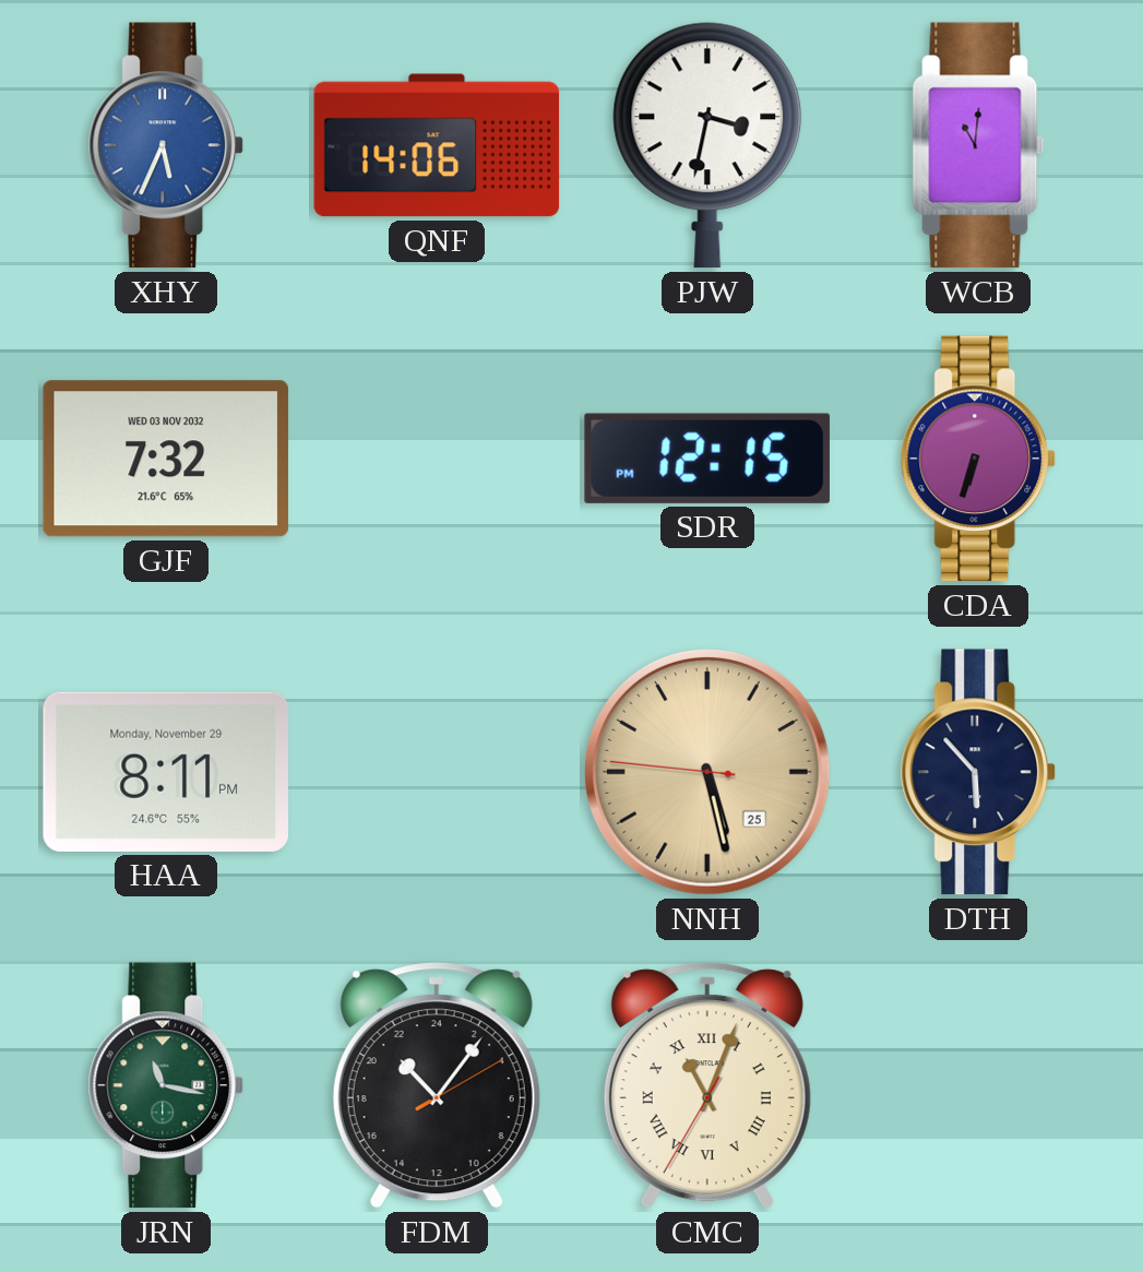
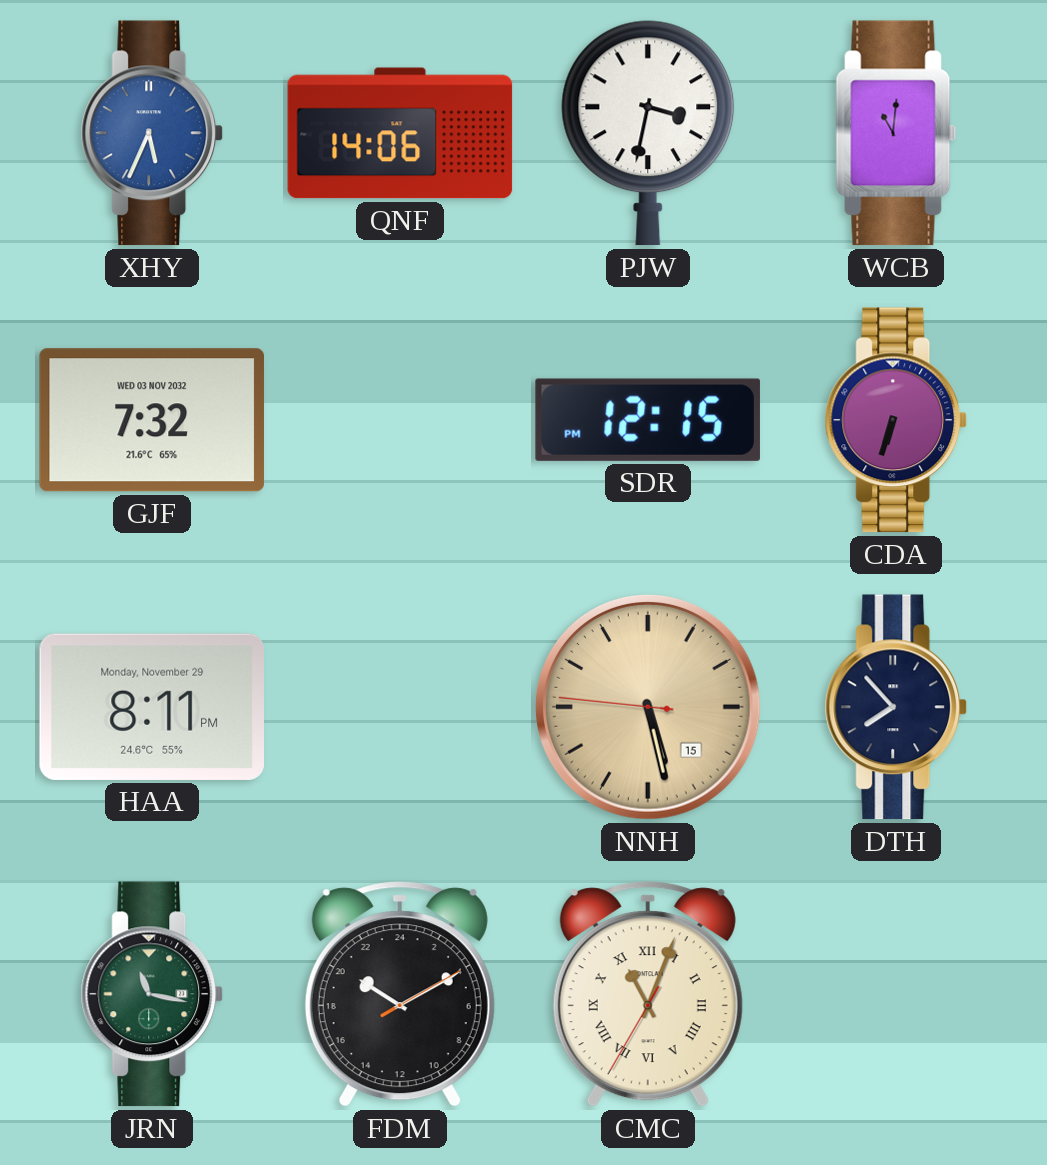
NNH date: 25 -> 15
DTH: 5:53 -> 7:53
FDM: 21:06 -> 20:10
